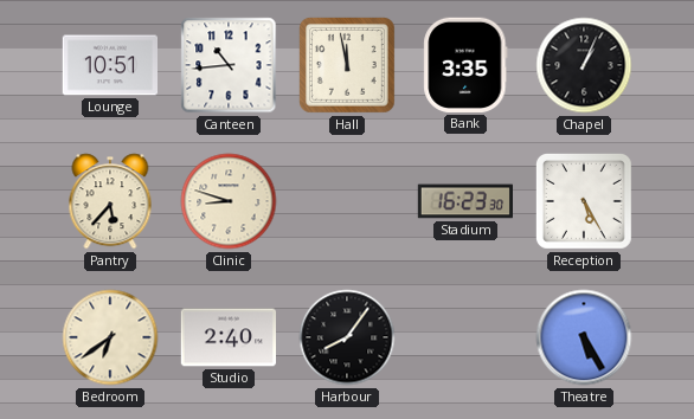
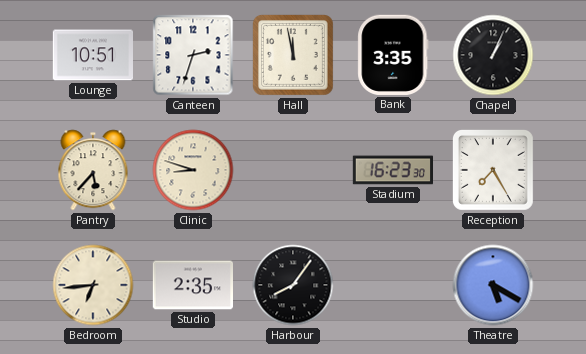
Canteen: 10:44 -> 2:33
Reception: 5:25 -> 7:25
Bedroom: 6:39 -> 6:44
Studio: 2:40 -> 2:35
Theatre: 5:25 -> 5:20
